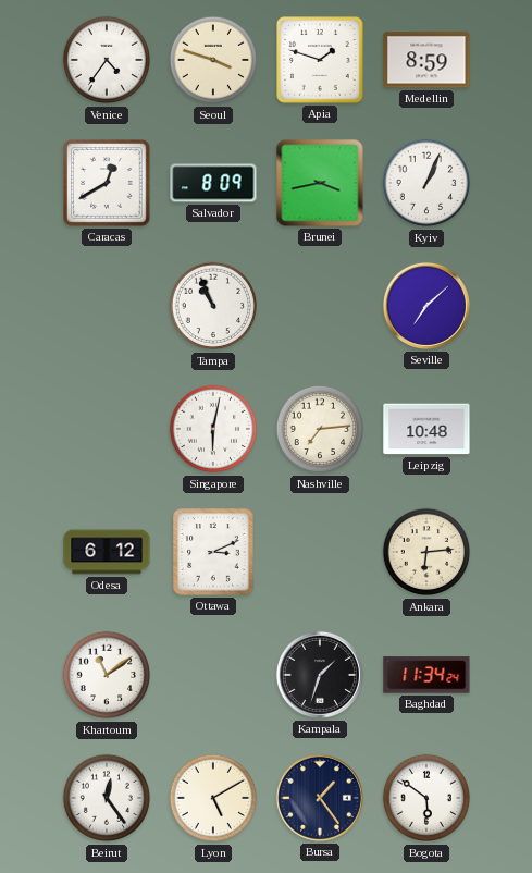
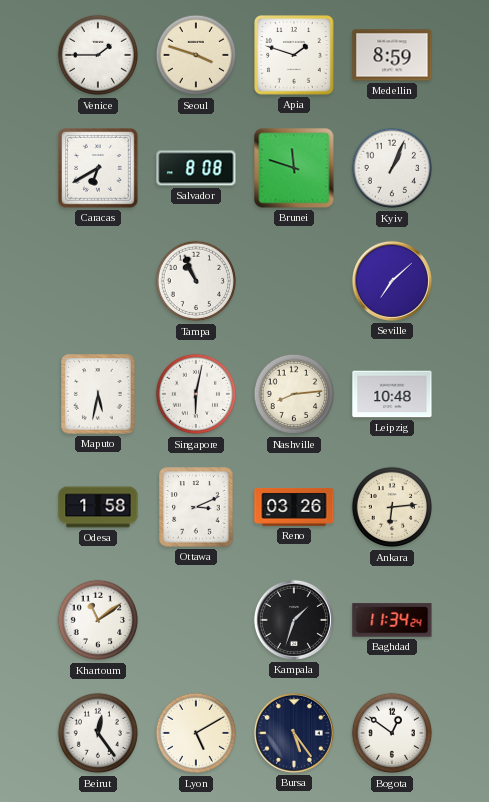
Venice: 4:36 -> 1:45
Caracas: 12:40 -> 6:40
Salvador: 8:09 -> 8:08
Brunei: 3:43 -> 11:48
Maputo: none -> 5:32
Nashville: 7:14 -> 8:14
Odesa: 6:12 -> 1:58
Reno: none -> 03:26
Bursa: 1:24 -> 5:24
Bogota: 5:51 -> 12:51
